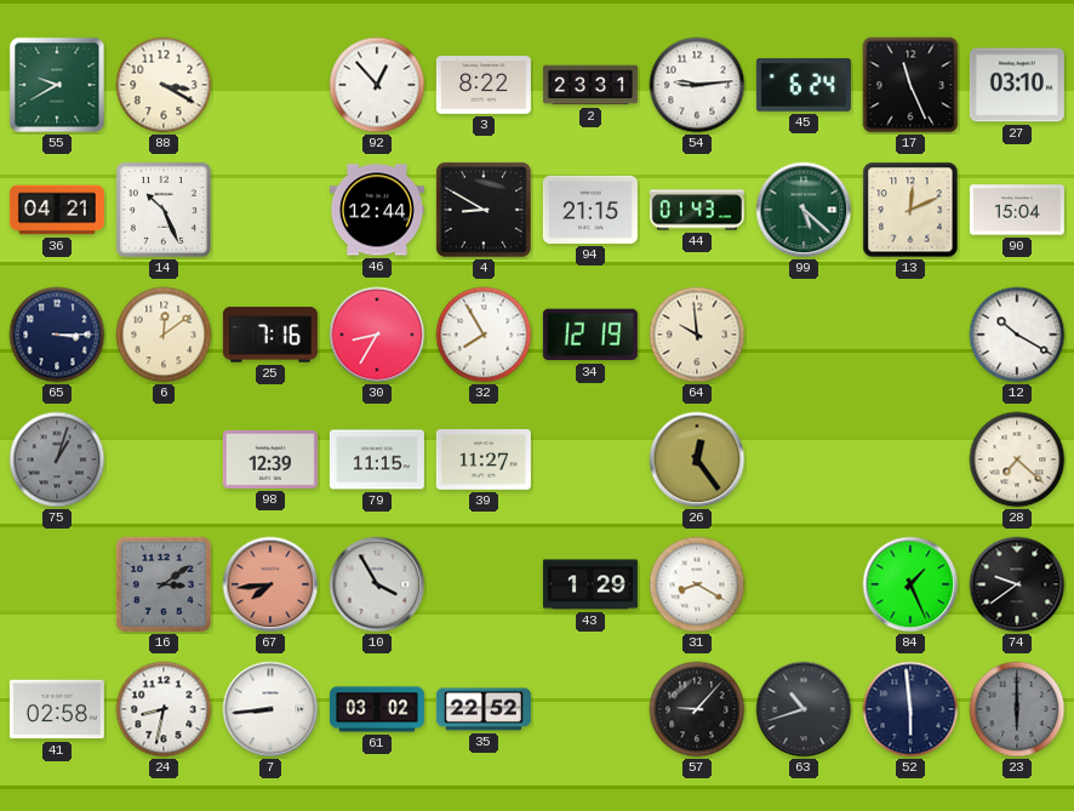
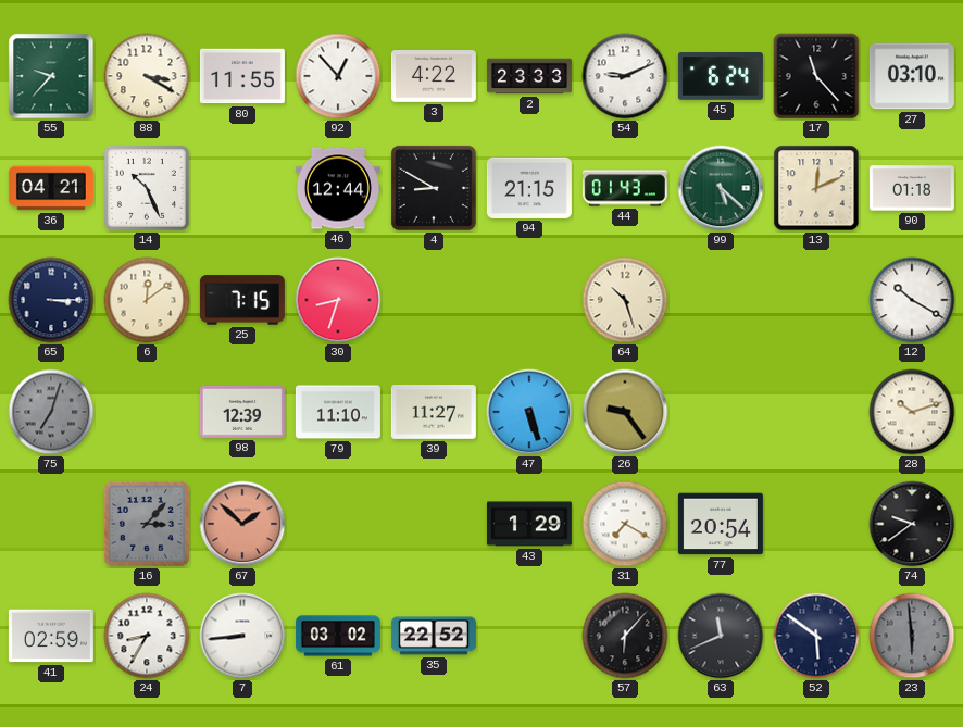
55: 9:40 -> 9:37
80: none -> 11:55
3: 8:22 -> 4:22
2: 23:31 -> 23:33
54: 9:14 -> 9:11
17: 11:26 -> 11:23
90: 15:04 -> 01:18
25: 7:16 -> 7:15
30: 8:35 -> 8:33
32: 7:55 -> none
34: 12:19 -> none
64: 9:59 -> 10:27
75: 1:03 -> 7:03
79: 11:15 -> 11:10
47: none -> 5:27
26: 12:24 -> 9:24
28: 7:22 -> 10:12
16: 3:09 -> 3:07
67: 7:44 -> 1:52
10: 3:55 -> none
31: 8:20 -> 7:20
77: none -> 20:54
84: 1:26 -> none
41: 02:58 -> 02:59
24: 8:32 -> 8:35
57: 9:07 -> 6:07
63: 10:42 -> 11:41
52: 5:59 -> 5:51
23: 6:00 -> 5:59
